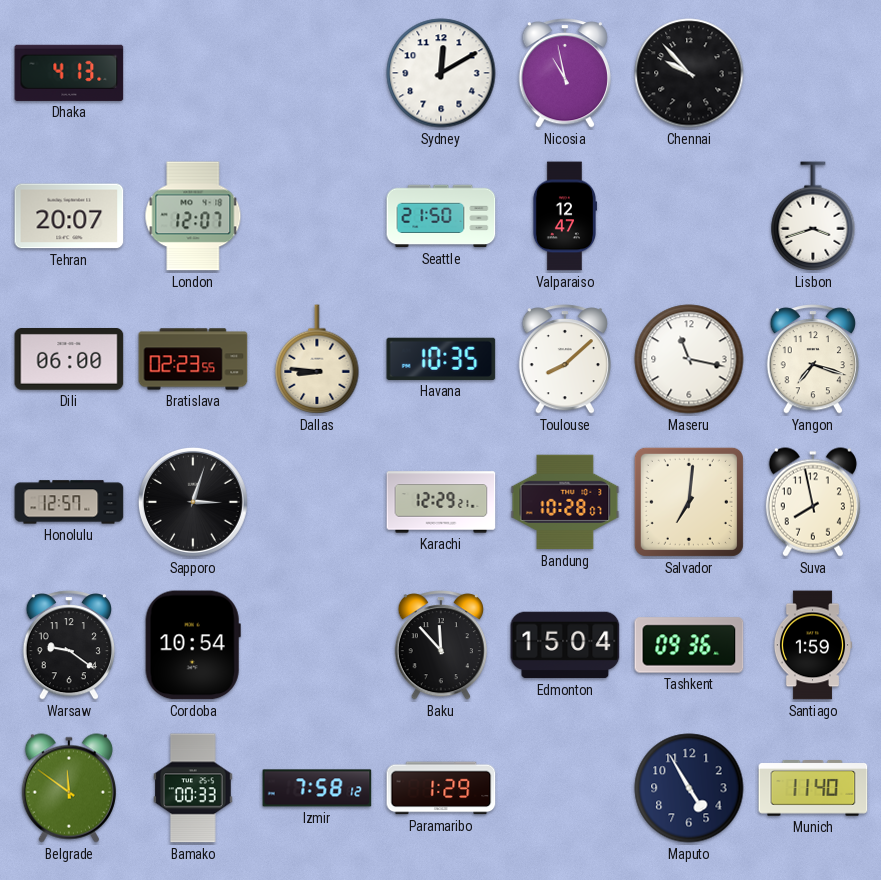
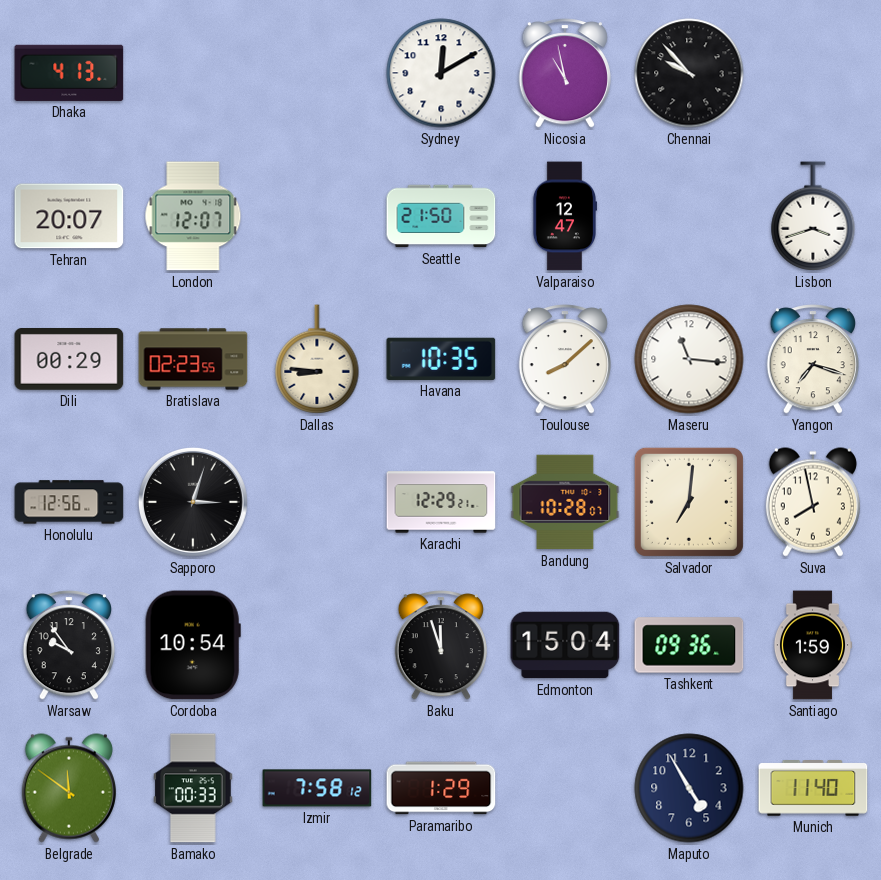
Dili: 06:00 -> 00:29
Maseru: 11:17 -> 11:16
Honolulu: 12:57 -> 12:56
Warsaw: 9:21 -> 9:54
Baku: 11:53 -> 11:57
